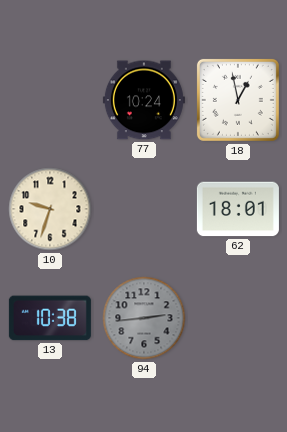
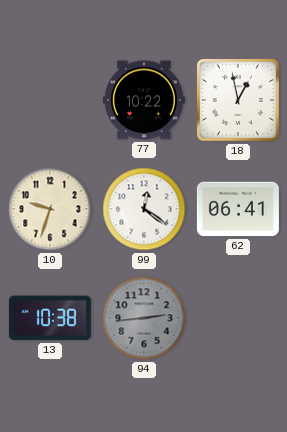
77: 10:24 -> 10:22
99: none -> 12:21
62: 18:01 -> 06:41
